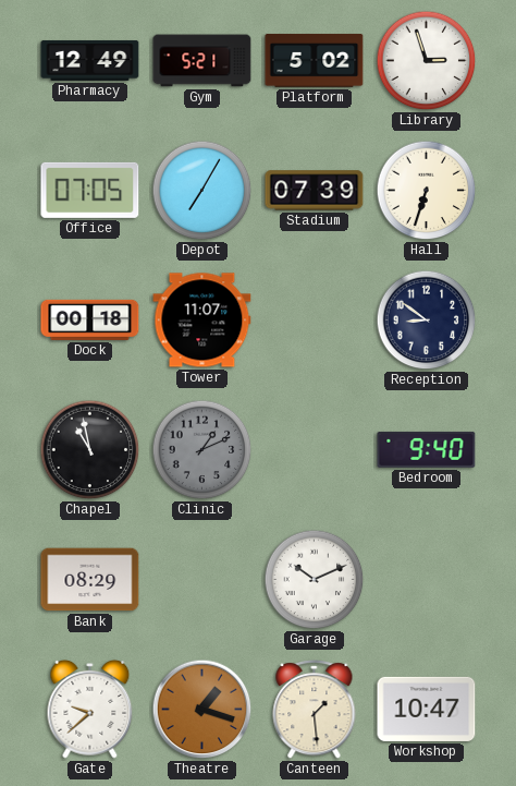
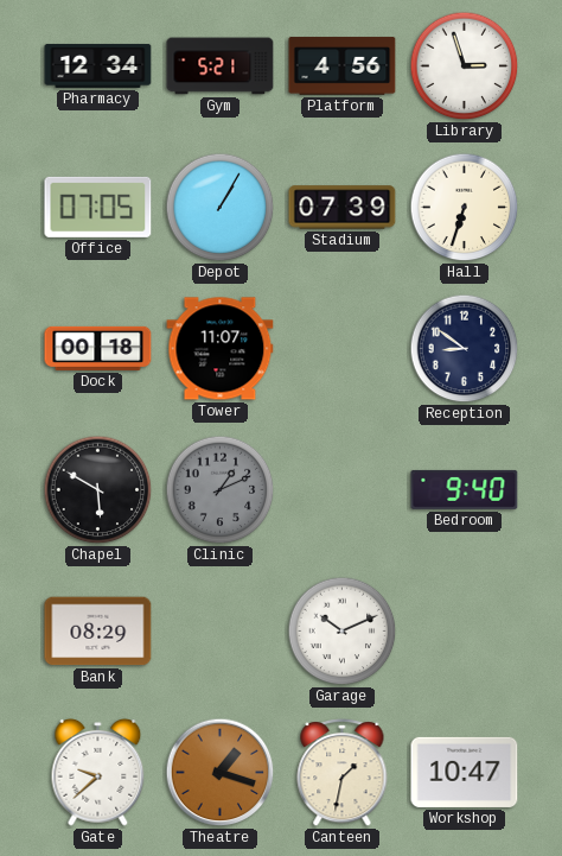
Pharmacy: 12:49 -> 12:34
Platform: 5:02 -> 4:56
Depot: 7:05 -> 1:05
Chapel: 10:58 -> 5:50
Canteen: 1:29 -> 1:32
